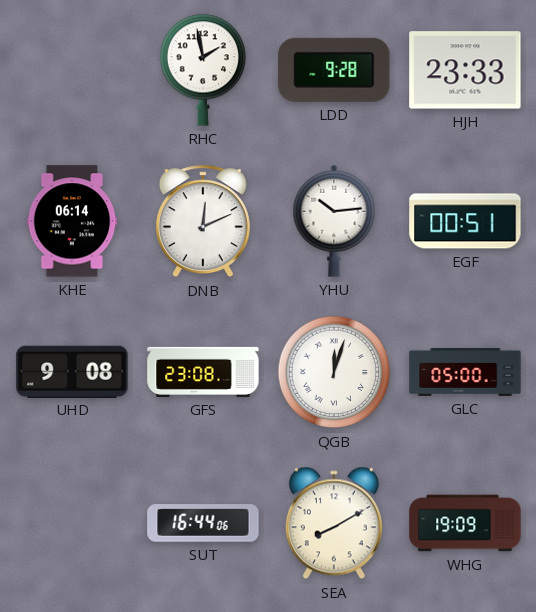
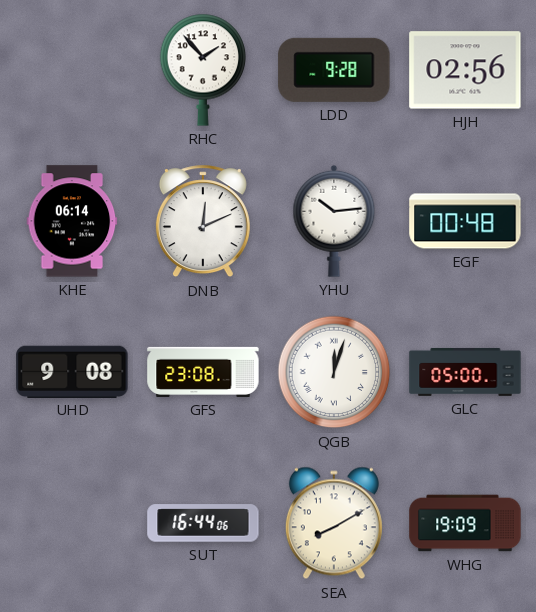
RHC: 1:58 -> 1:53
HJH: 23:33 -> 02:56
EGF: 00:51 -> 00:48
